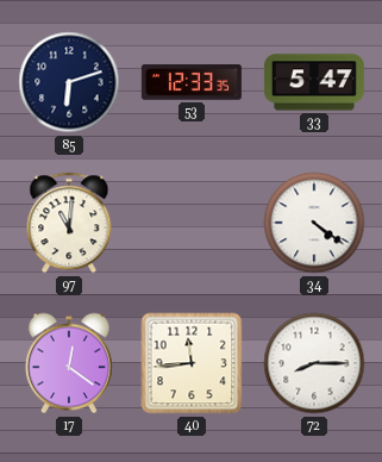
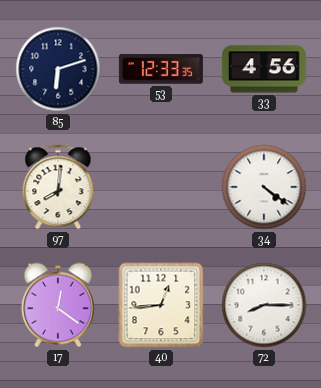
33: 5:47 -> 4:56
97: 11:01 -> 8:01
40: 11:44 -> 12:44
